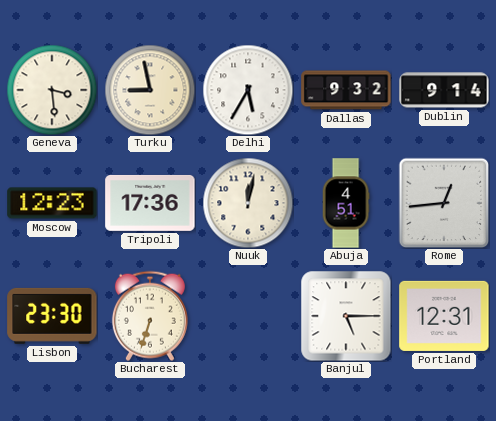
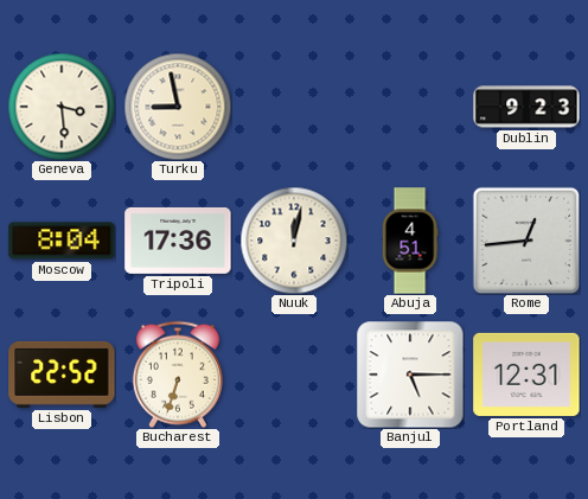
Delhi: 5:35 -> none
Dallas: 9:32 -> none
Dublin: 9:14 -> 9:23
Moscow: 12:23 -> 8:04
Lisbon: 23:30 -> 22:52
